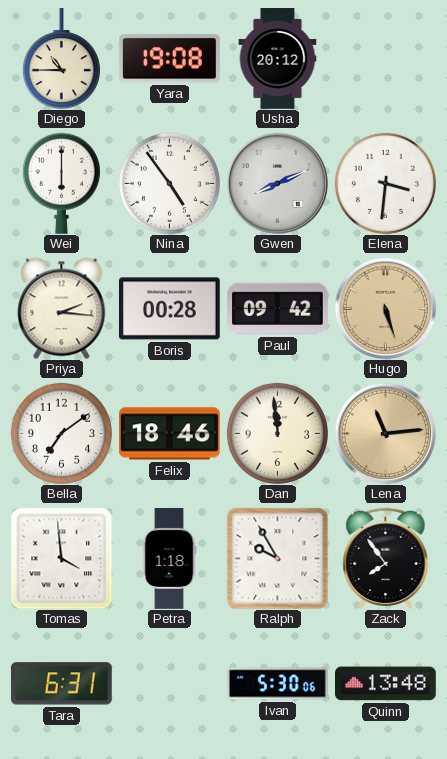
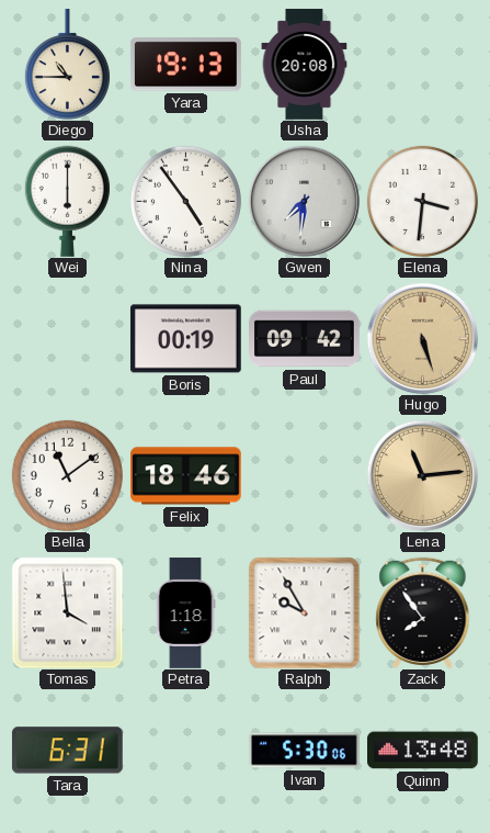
Yara: 19:08 -> 19:13
Usha: 20:12 -> 20:08
Gwen: 8:11 -> 7:31
Priya: 2:16 -> none
Boris: 00:28 -> 00:19
Bella: 7:09 -> 11:09
Dan: 11:59 -> none
